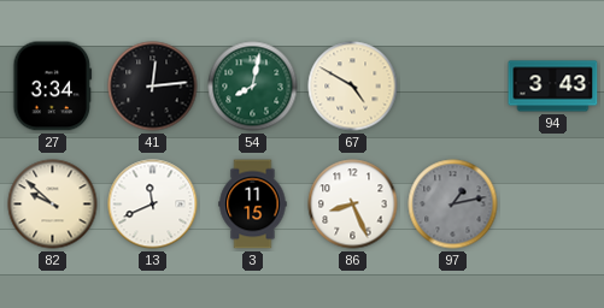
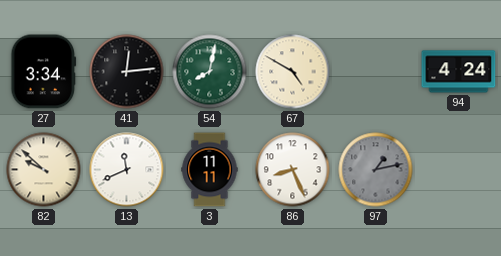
94: 3:43 -> 4:24
3: 11:15 -> 11:11
